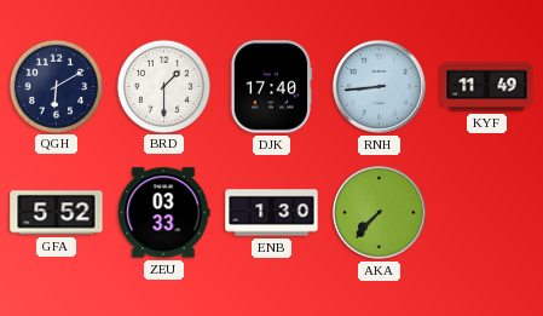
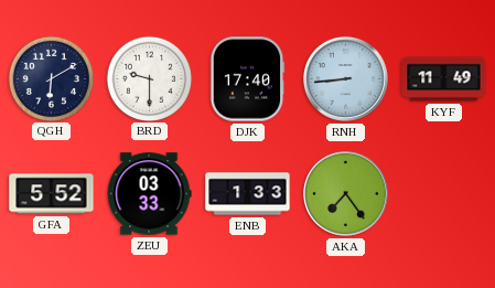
BRD: 1:30 -> 9:30
ENB: 1:30 -> 1:33
AKA: 7:37 -> 7:24
